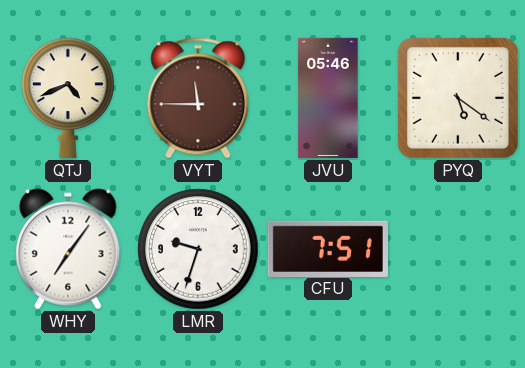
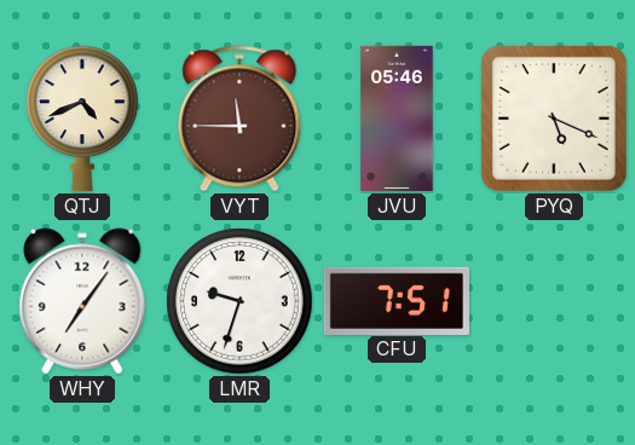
PYQ: 5:21 -> 5:19
